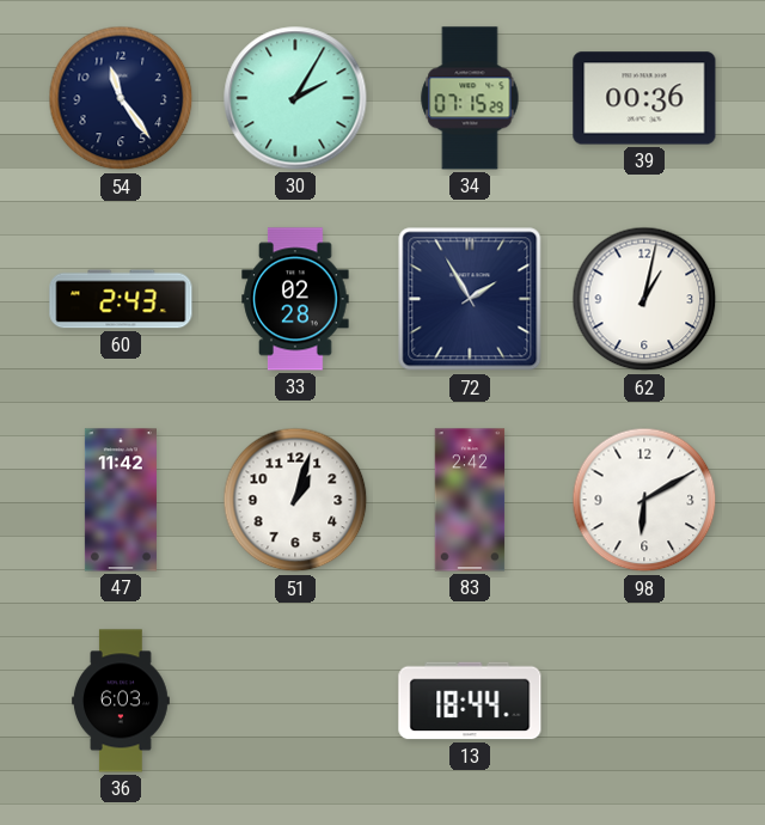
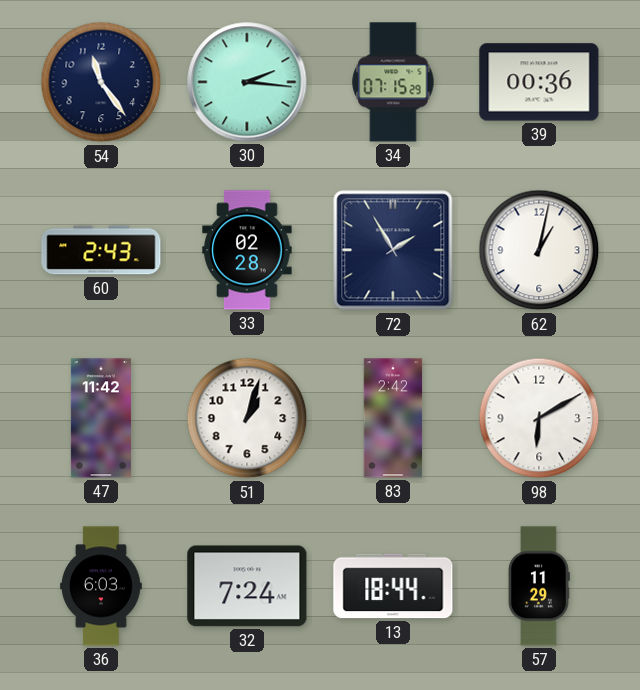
30: 2:05 -> 2:16
32: none -> 7:24
57: none -> 11:29
